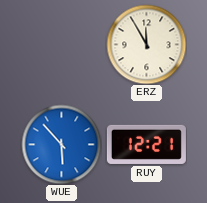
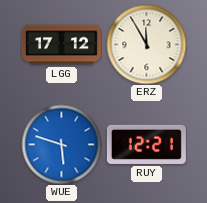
LGG: none -> 17:12
WUE: 5:53 -> 5:48
